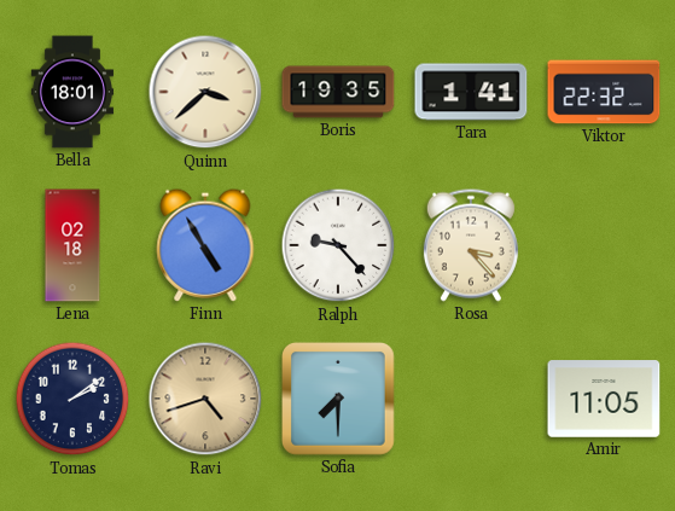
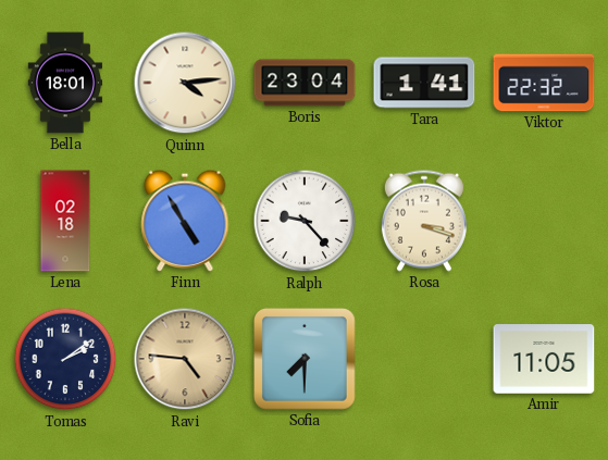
Quinn: 3:38 -> 4:14
Boris: 19:35 -> 23:04
Rosa: 3:23 -> 3:18
Ravi: 4:42 -> 4:46
